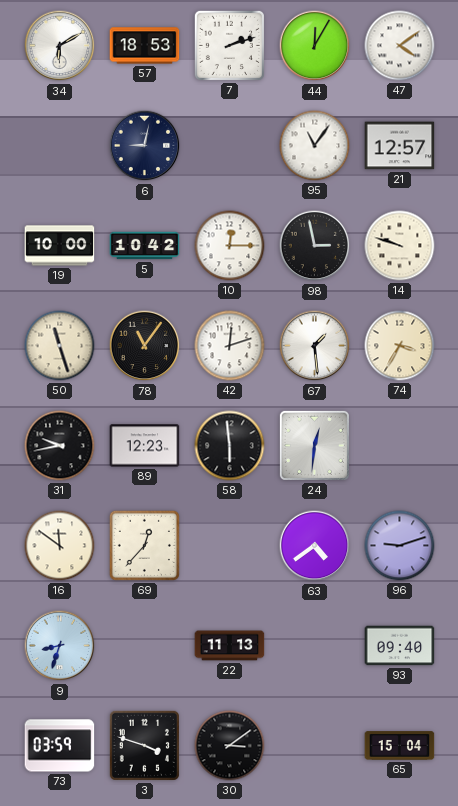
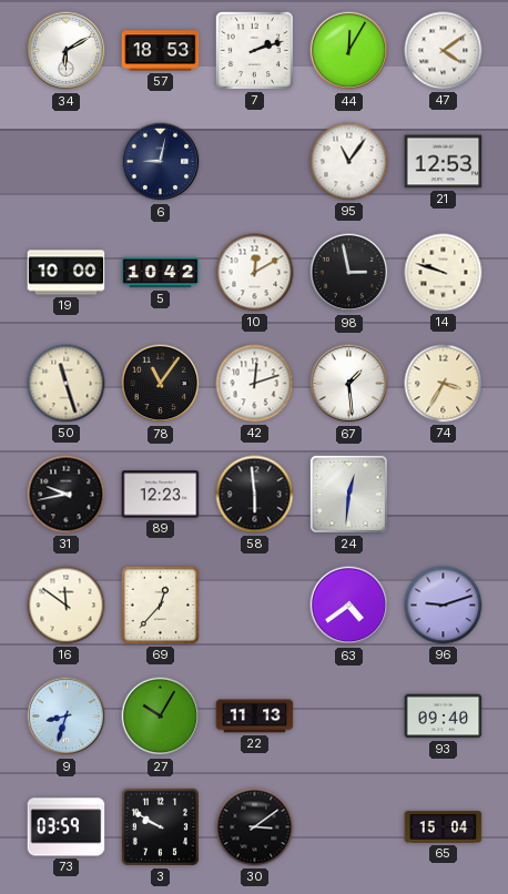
21: 12:57 -> 12:53
10: 12:15 -> 12:10
27: none -> 10:05
3: 3:48 -> 9:50
